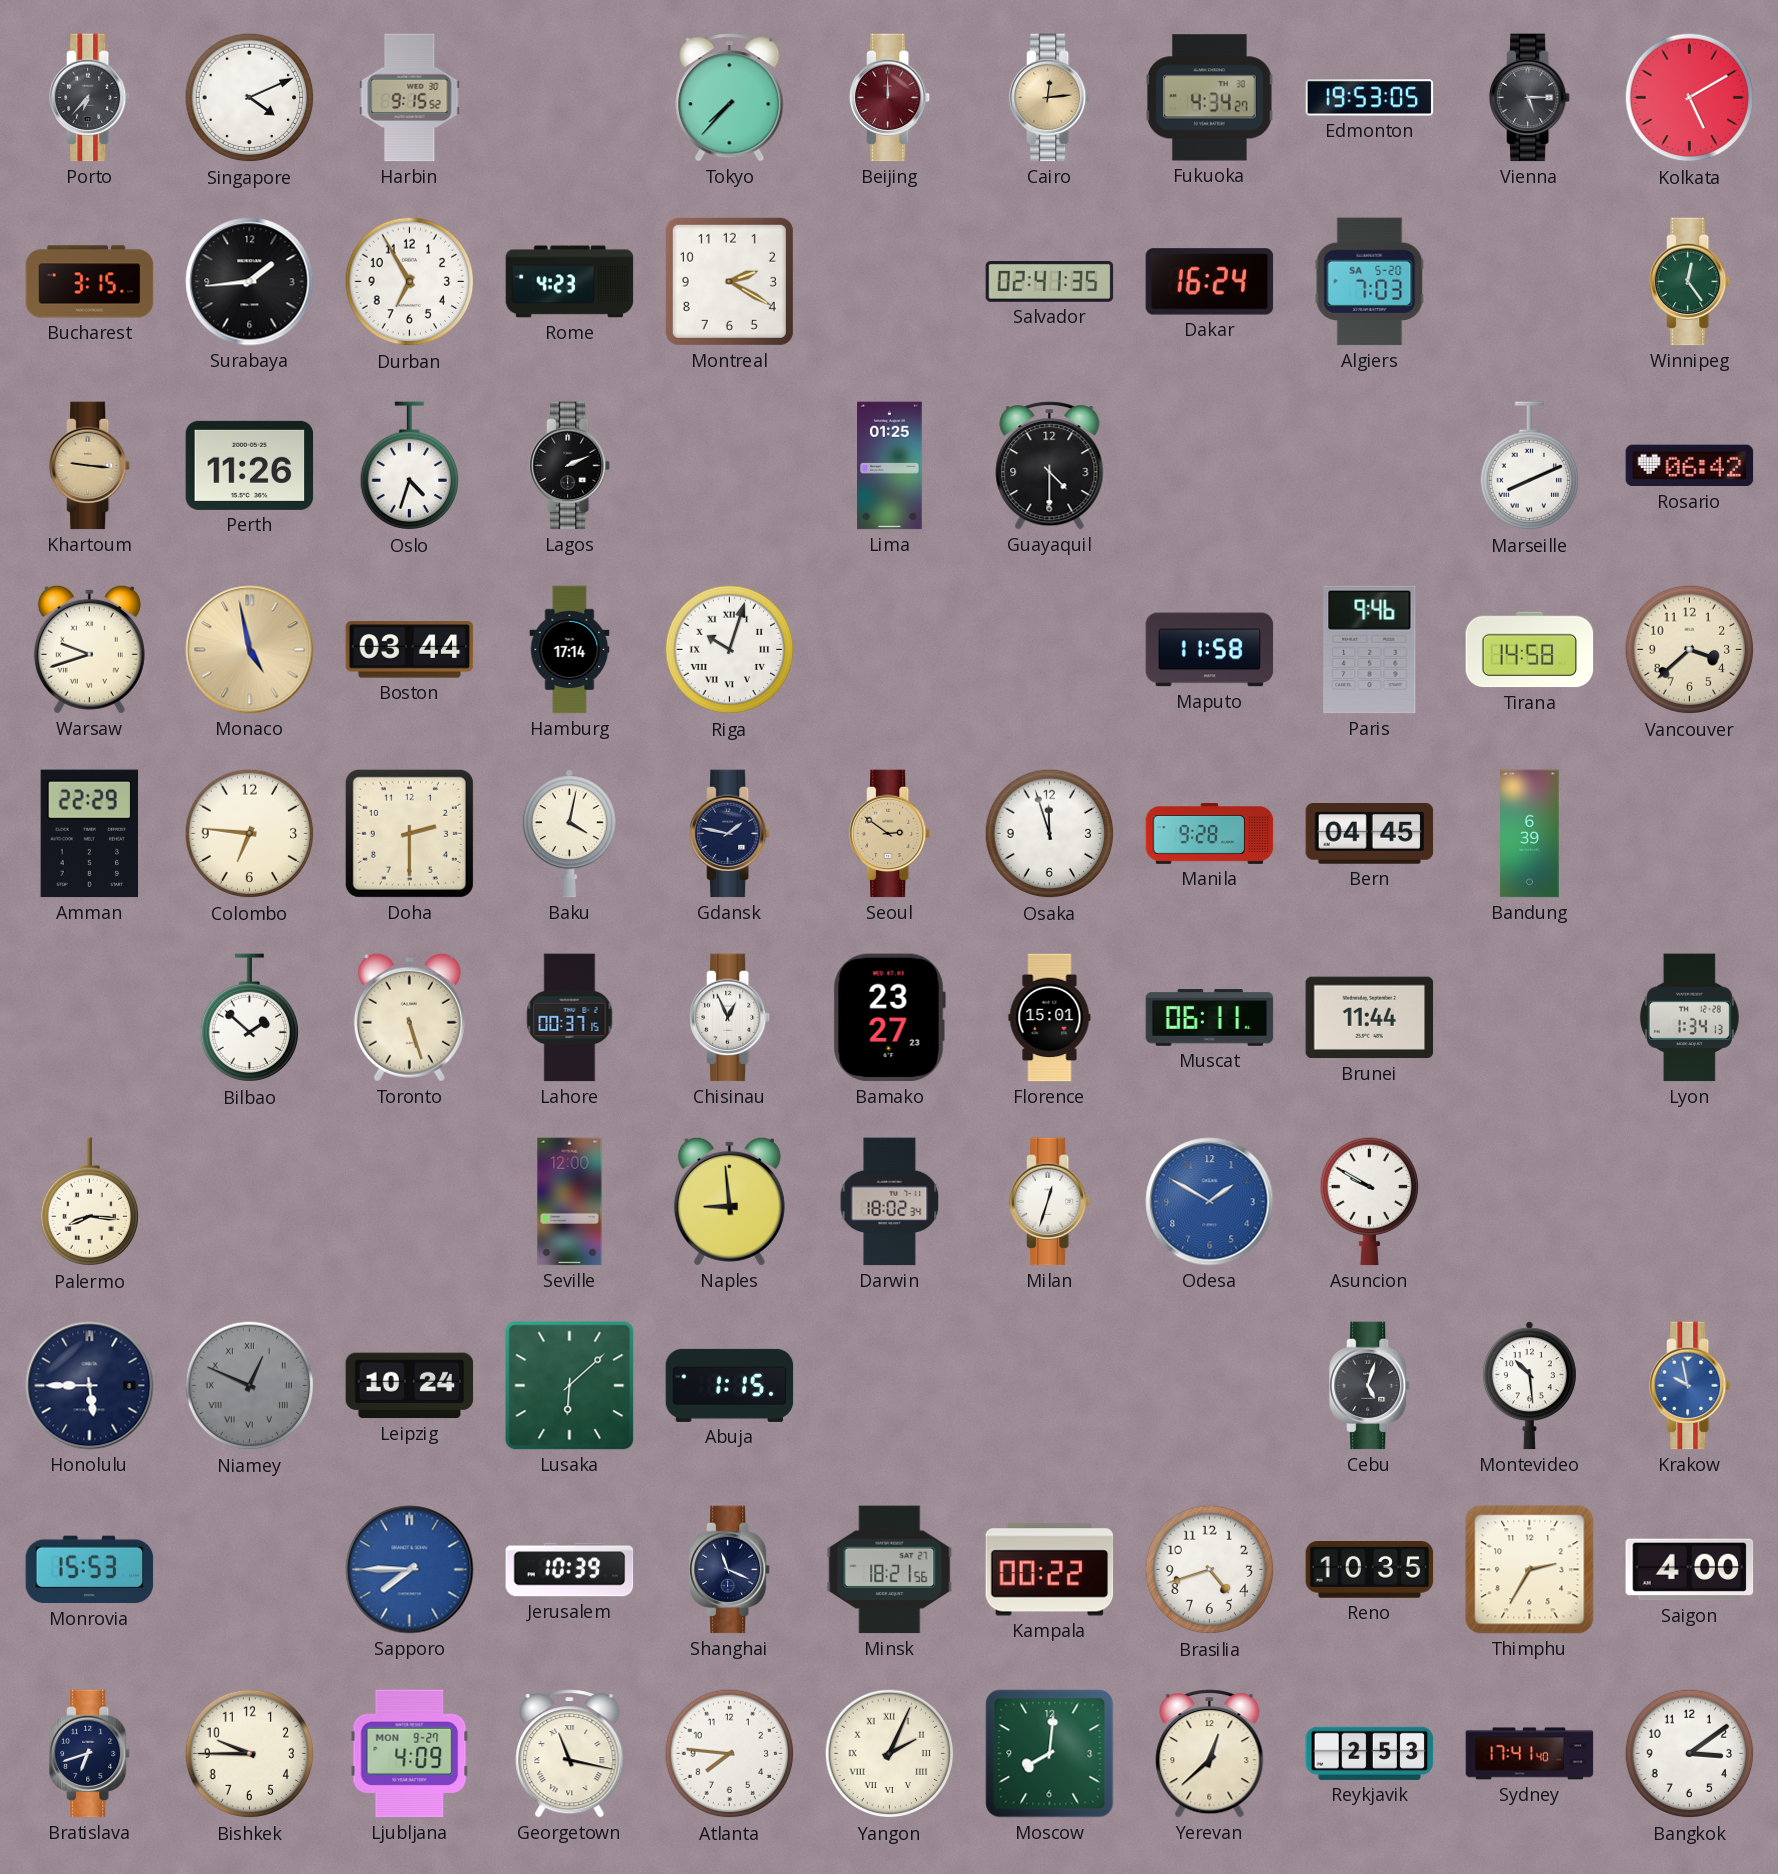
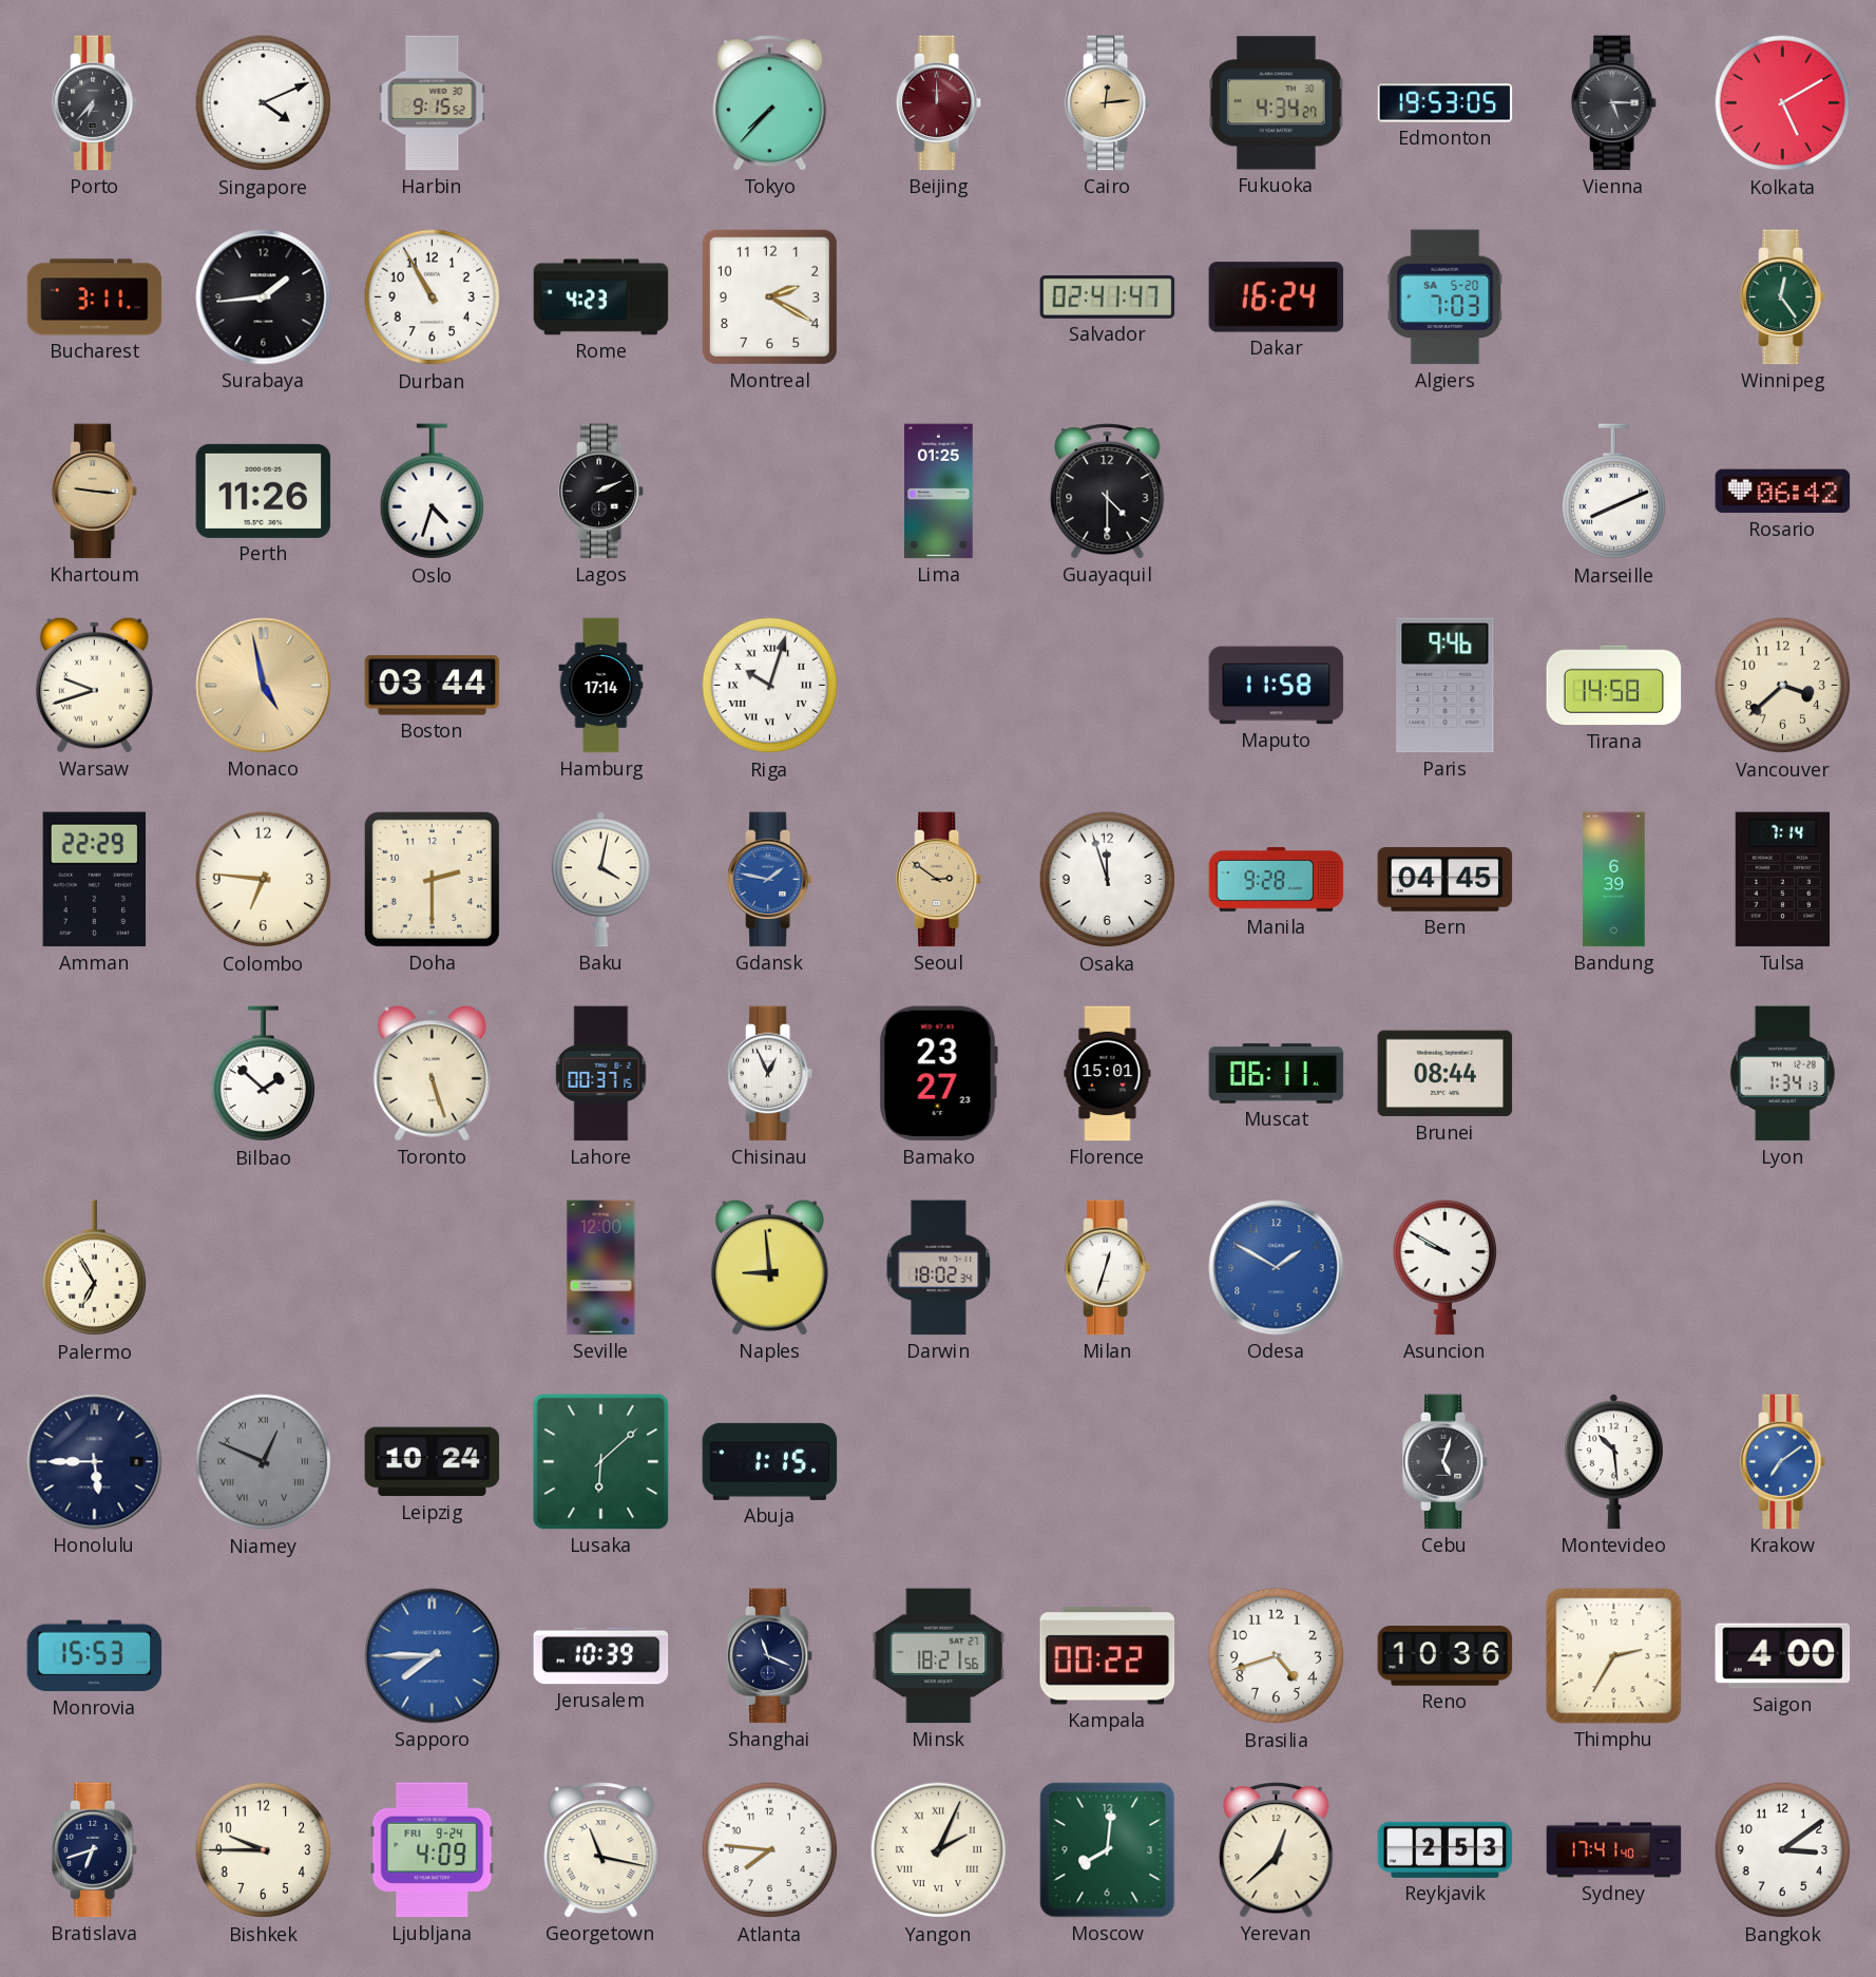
Bucharest: 3:15 -> 3:11
Durban: 6:55 -> 10:55
Salvador: 02:41:35 -> 02:41:47
Gdansk dial: navy -> blue
Tulsa: none -> 7:14
Brunei: 11:44 -> 08:44
Palermo: 8:16 -> 6:55
Krakow: 9:58 -> 7:09
Reno: 10:35 -> 10:36
Ljubljana date: MON 9-27 -> FRI 9-24
